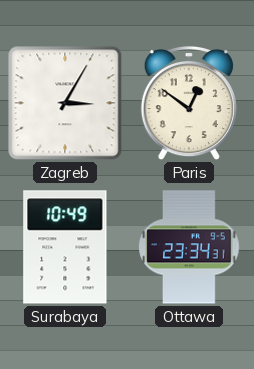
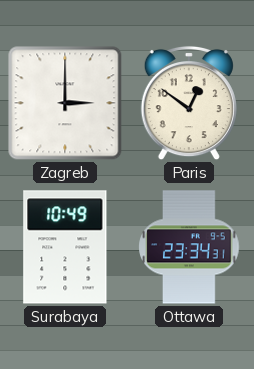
Zagreb: 3:05 -> 3:00
